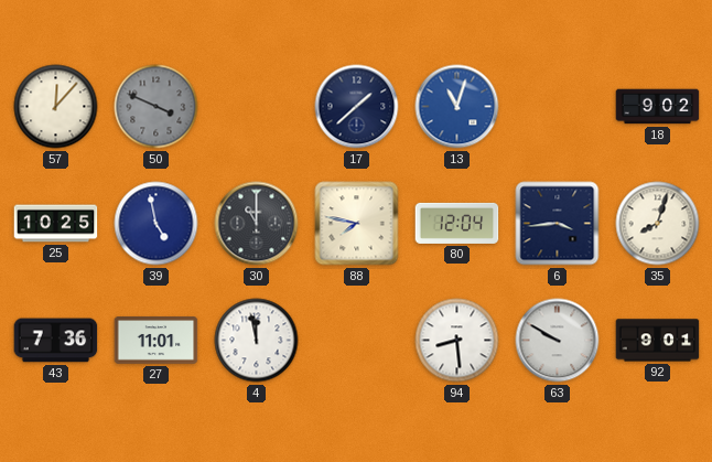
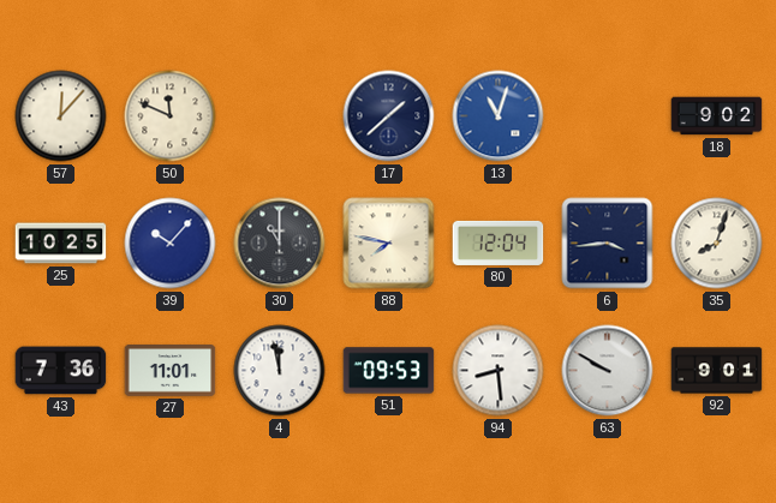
50: 3:49 -> 11:49
50 dial: grey -> cream
39: 4:58 -> 10:07
51: none -> 09:53
